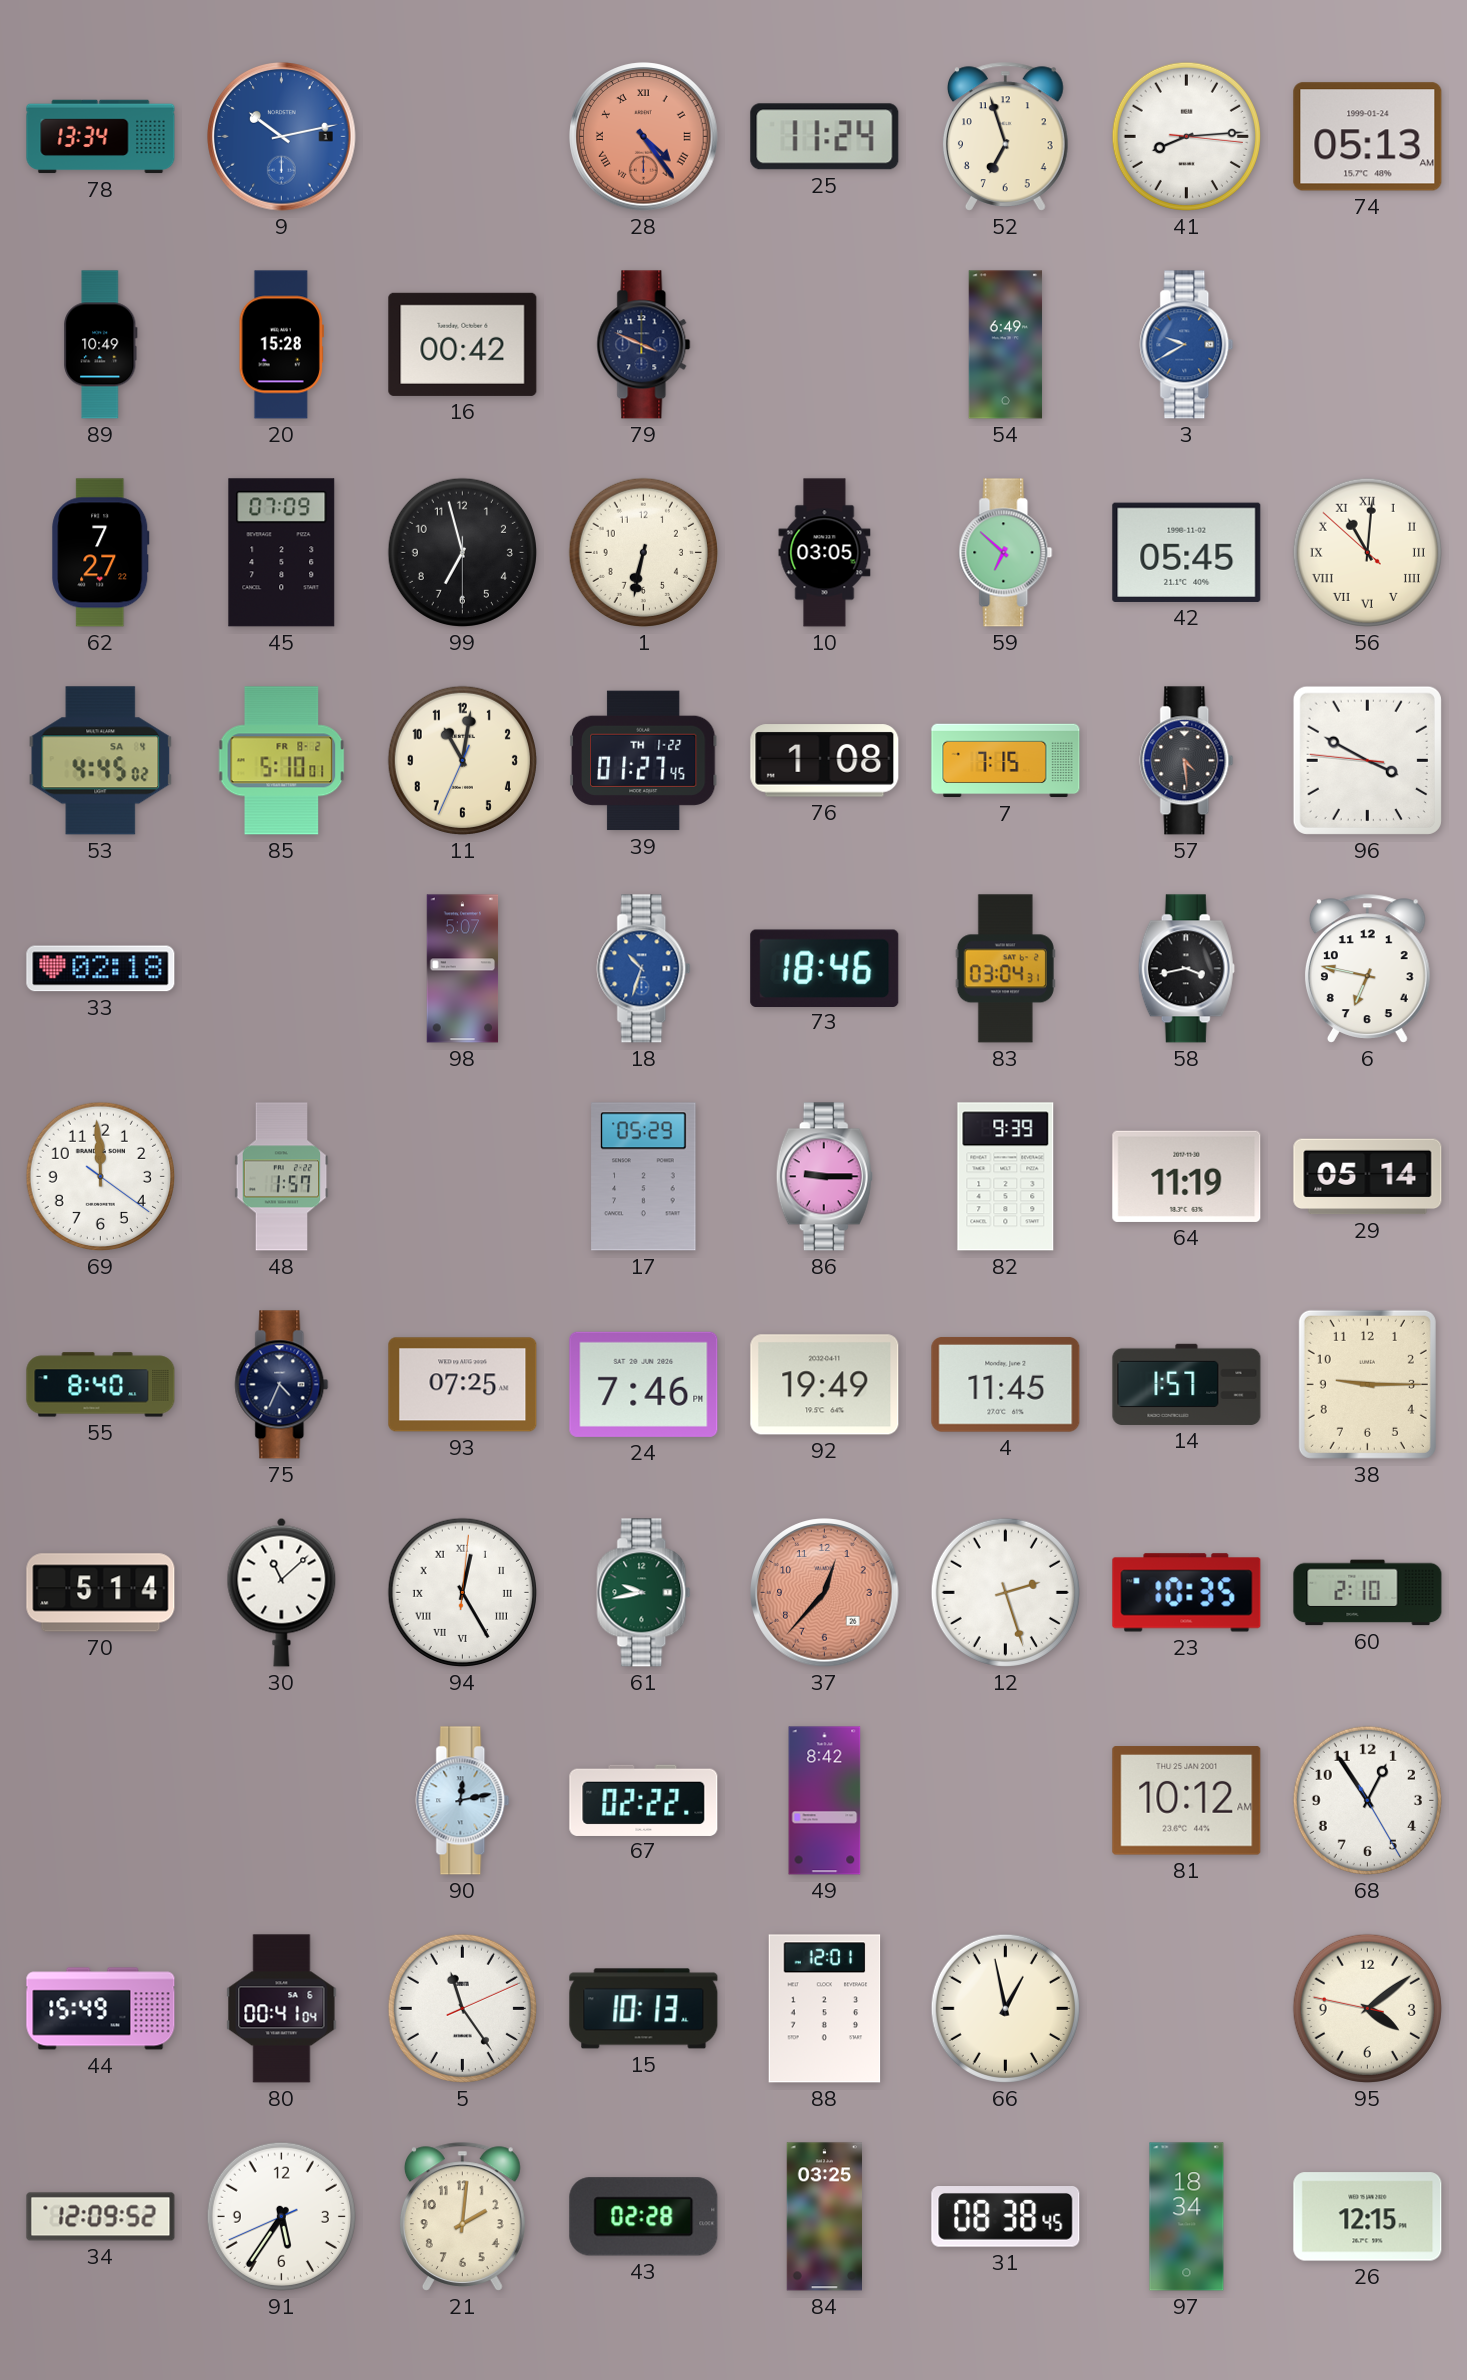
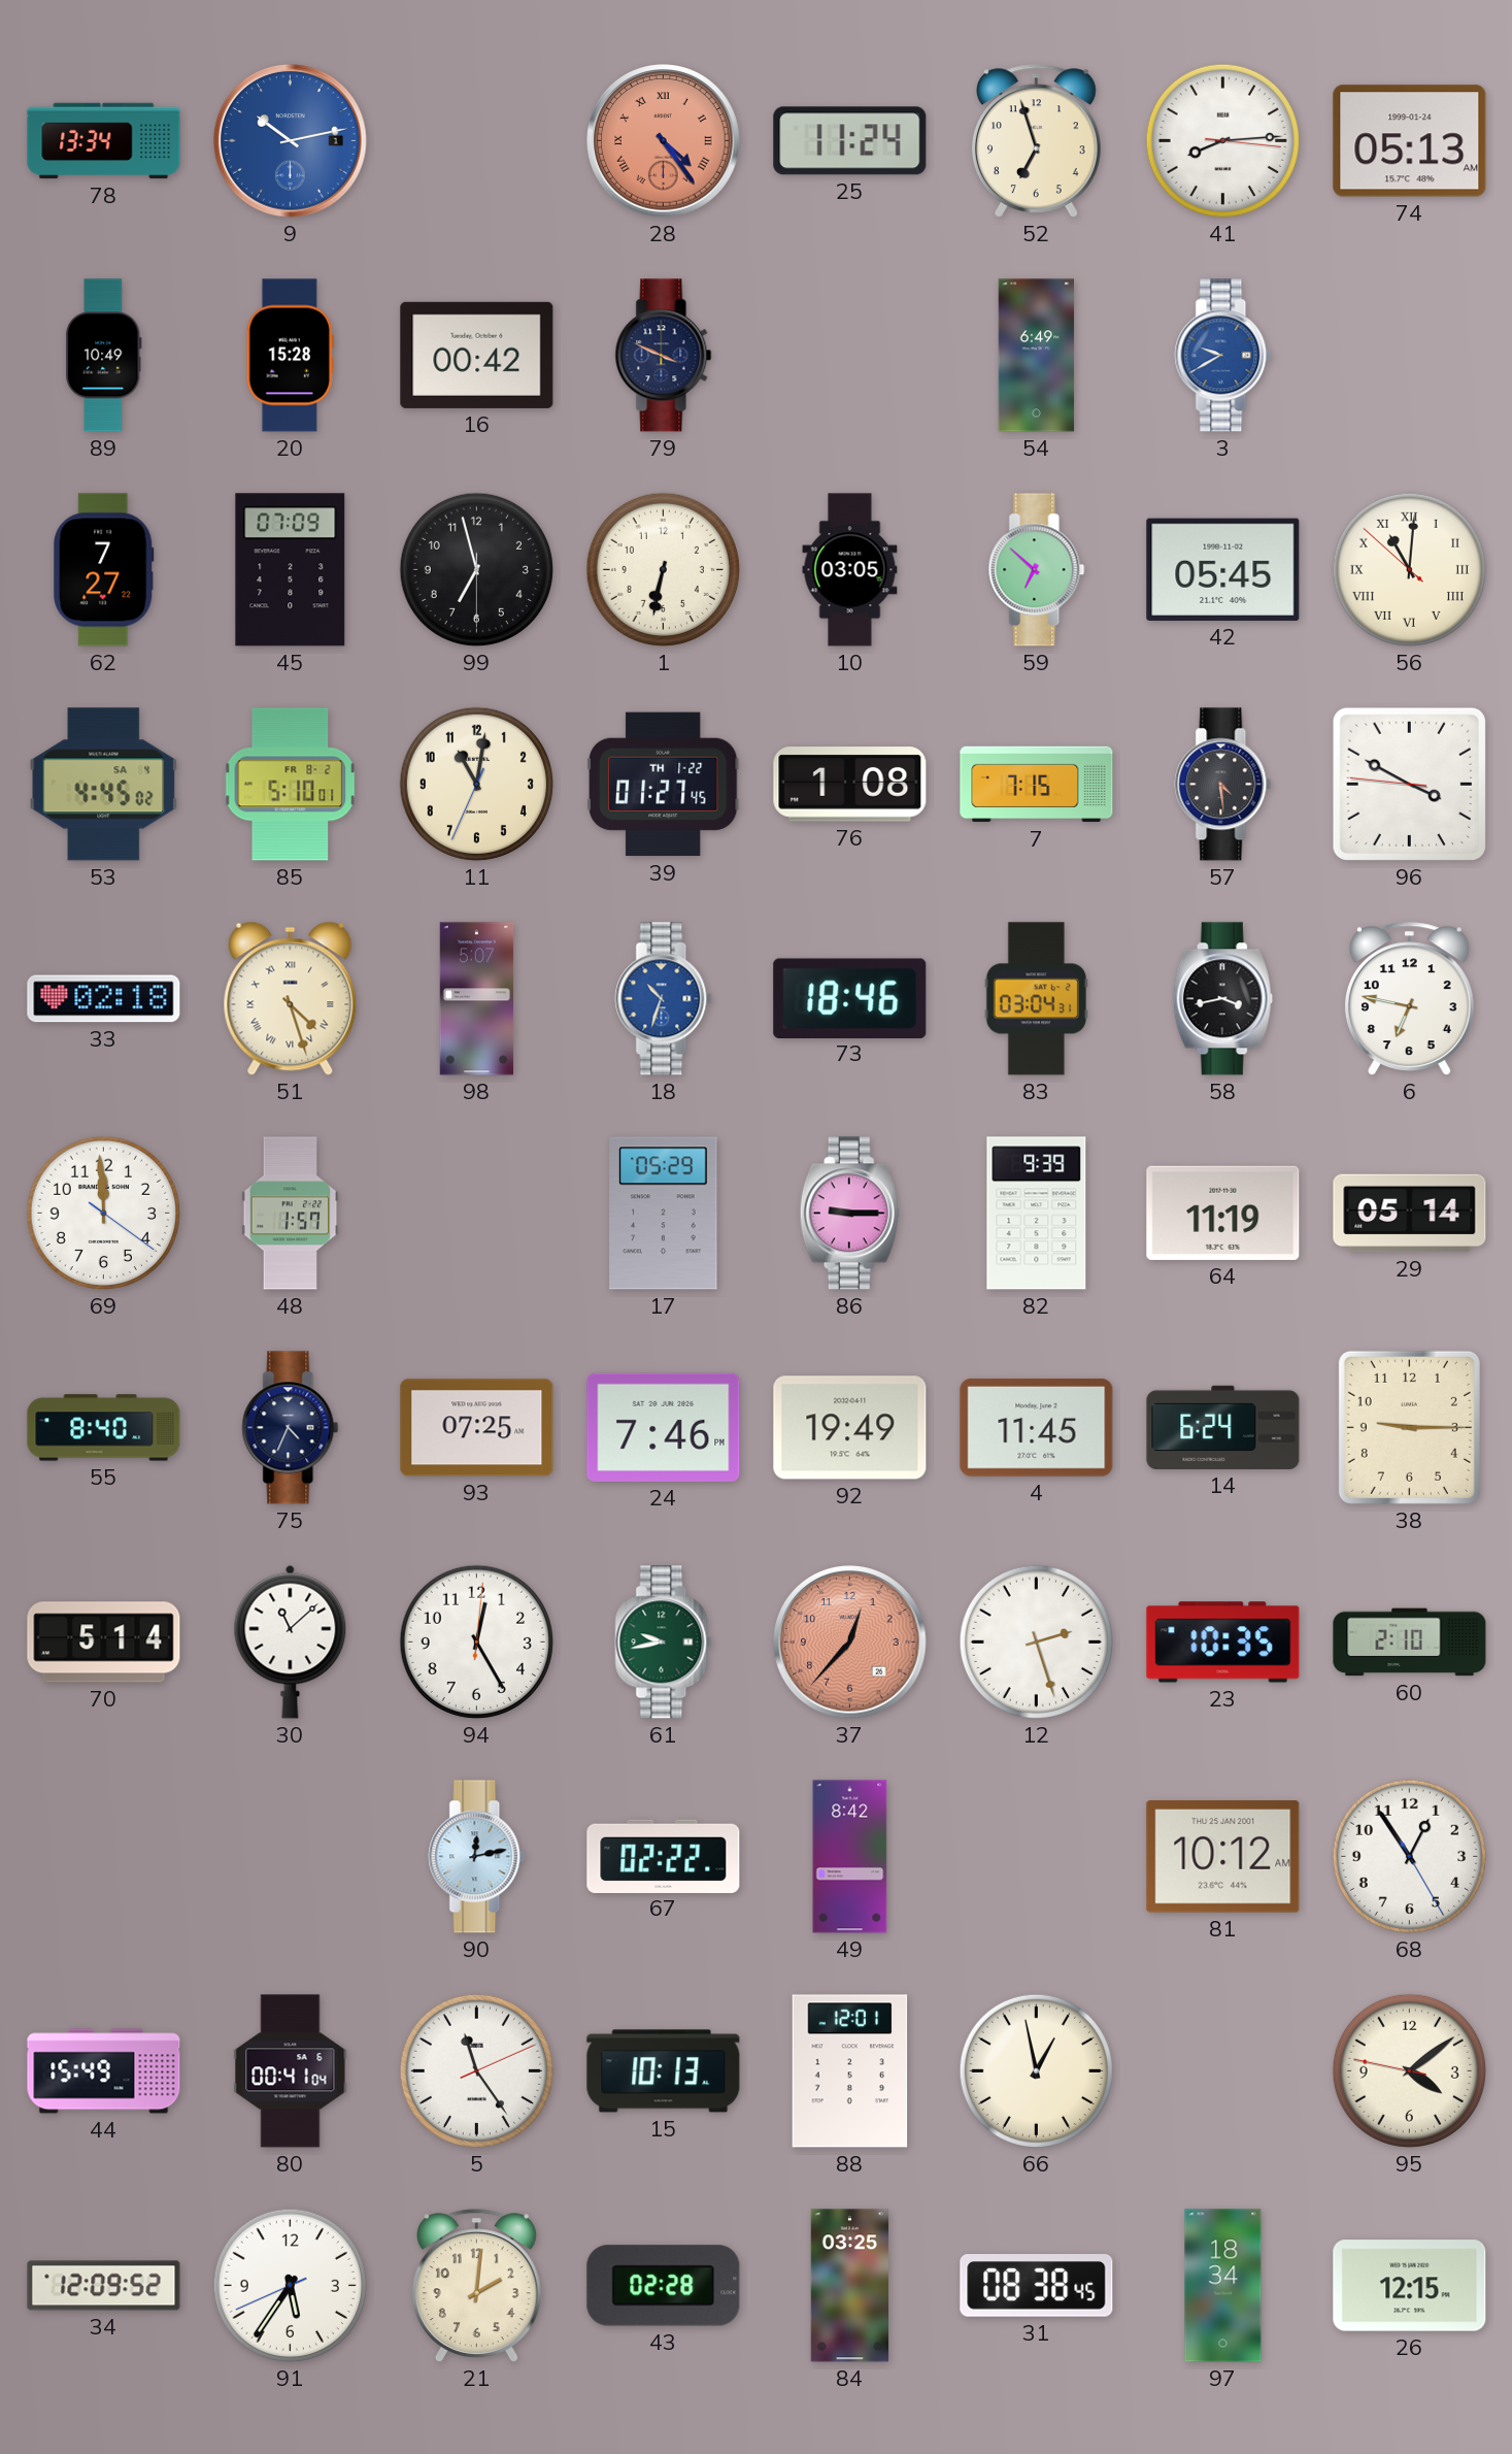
51: none -> 4:27
14: 1:57 -> 6:24
94 numerals: Roman -> Arabic
